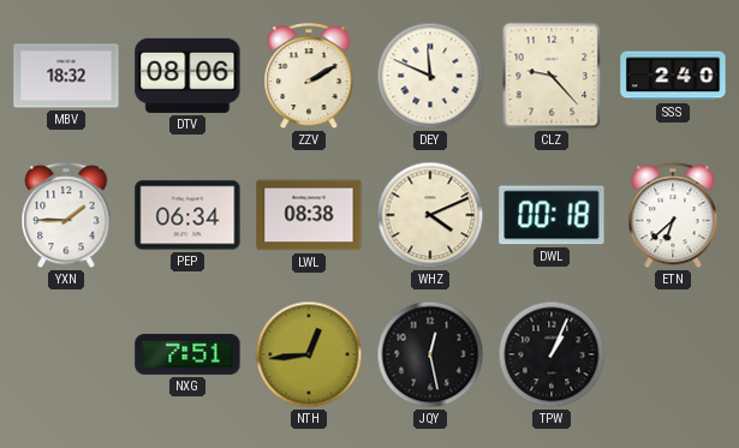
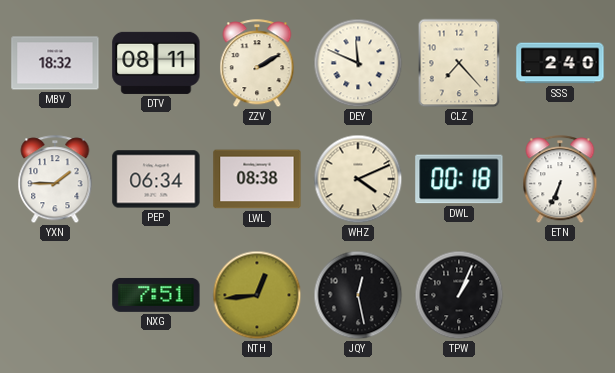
DTV: 08:06 -> 08:11
CLZ: 9:23 -> 7:23
ETN: 6:38 -> 6:34
